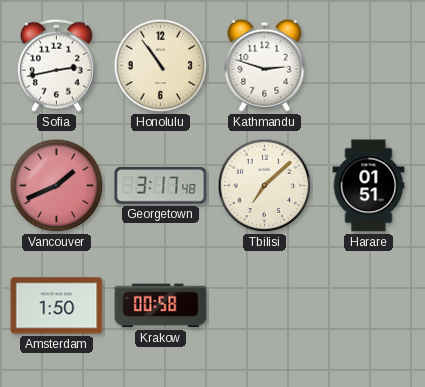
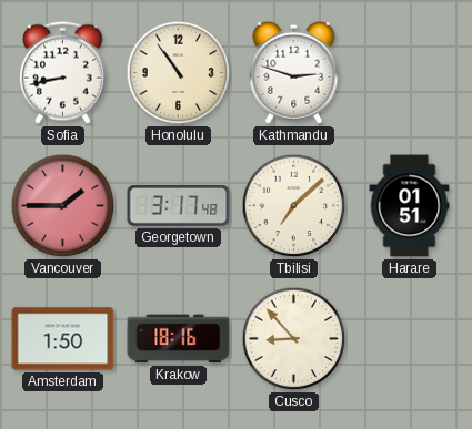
Sofia: 2:43 -> 8:43
Vancouver: 1:41 -> 1:45
Krakow: 00:58 -> 18:16
Cusco: none -> 8:53
